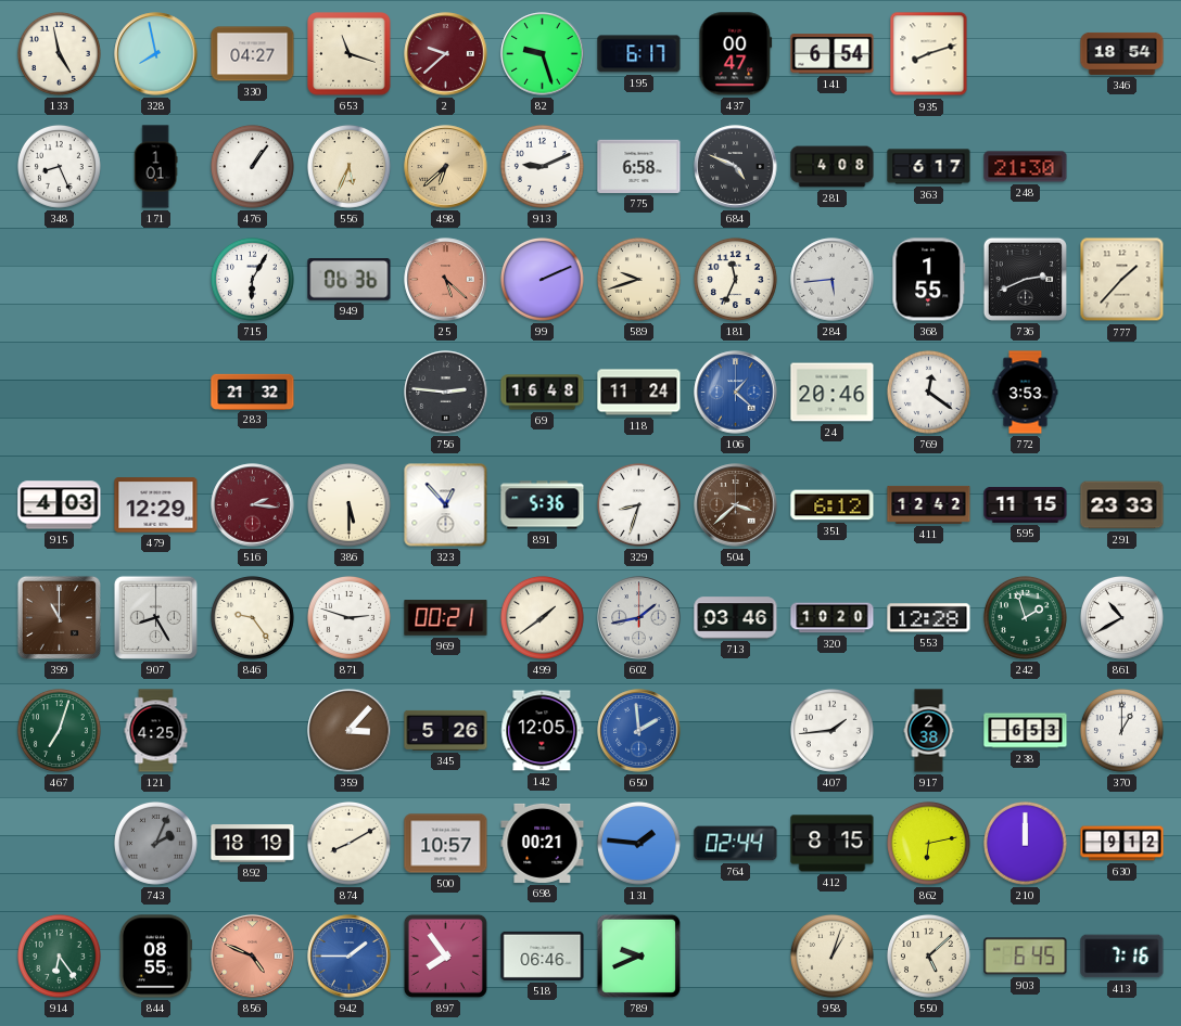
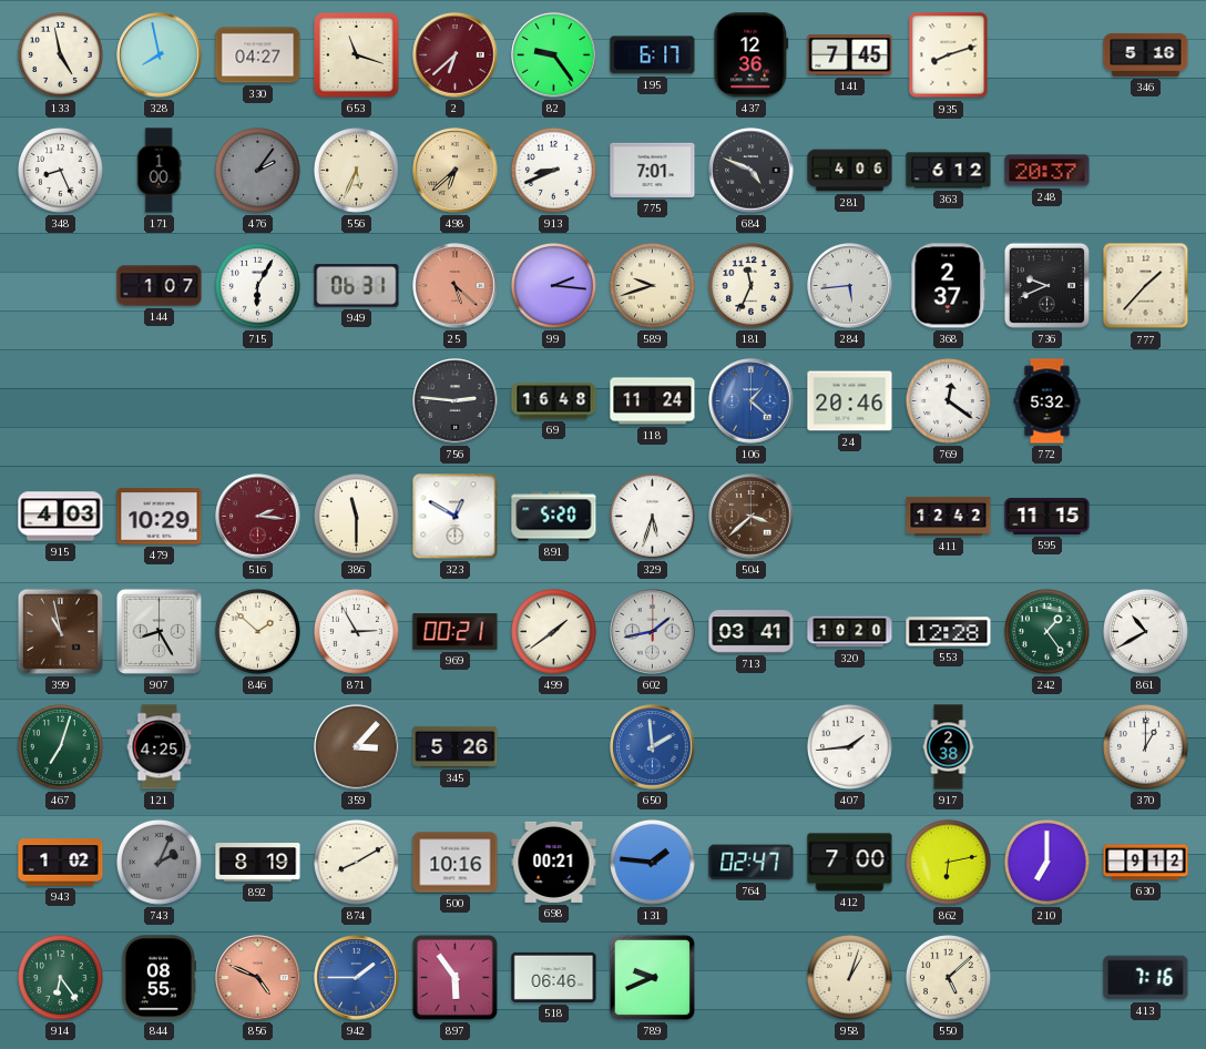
2: 9:38 -> 6:38
82: 9:27 -> 9:24
437: 00:47 -> 12:36
141: 6:54 -> 7:45
346: 18:54 -> 5:16
171: 1:01 -> 1:00
476: 1:06 -> 2:06
476 dial: white -> grey
913: 9:11 -> 8:41
775: 6:58 -> 7:01
281: 4:08 -> 4:06
363: 6:17 -> 6:12
248: 21:30 -> 20:37
144: none -> 1:07
949: 06:36 -> 06:31
99: 2:11 -> 2:16
368: 1:55 -> 2:37
736: 2:41 -> 9:41
283: 21:32 -> none
772: 3:53 -> 5:32
479: 12:29 -> 10:29
386: 5:30 -> 11:30
323: 12:53 -> 12:50
891: 5:36 -> 5:20
329: 8:33 -> 5:33
351: 6:12 -> none
291: 23:33 -> none
399: 11:00 -> 10:58
846: 9:24 -> 1:52
871: 2:48 -> 2:55
713: 03:46 -> 03:41
242: 1:57 -> 1:24
142: 12:05 -> none
238: 6:53 -> none
943: none -> 1:02
892: 18:19 -> 8:19
500: 10:57 -> 10:16
764: 02:44 -> 02:47
412: 8:15 -> 7:00
210: 12:00 -> 7:00
897: 7:54 -> 5:54
903: 6:45 -> none
